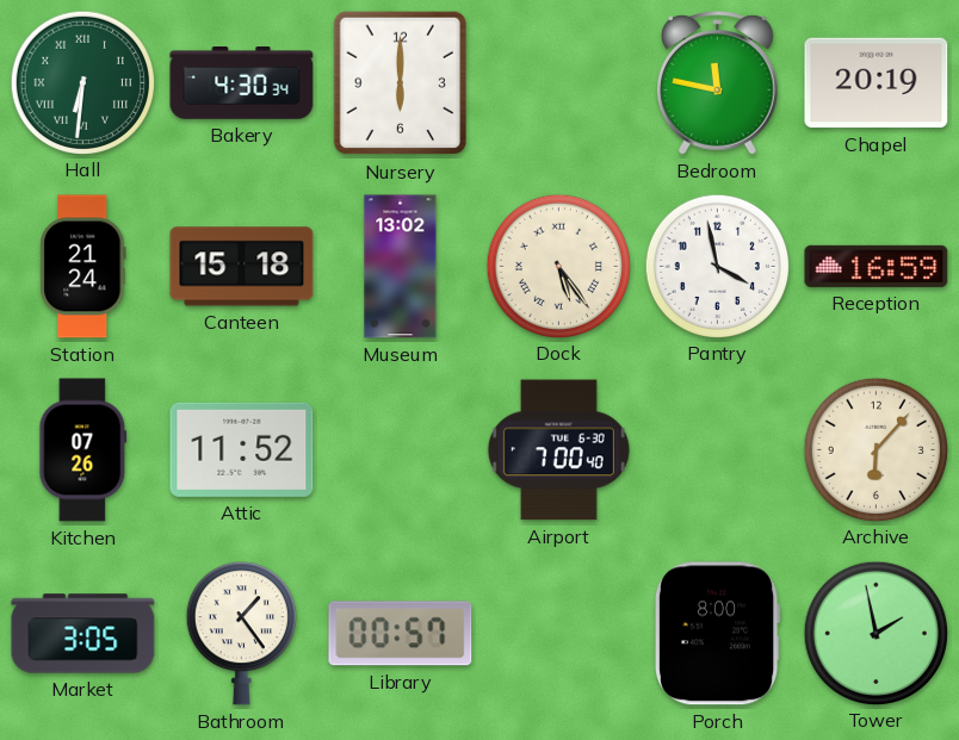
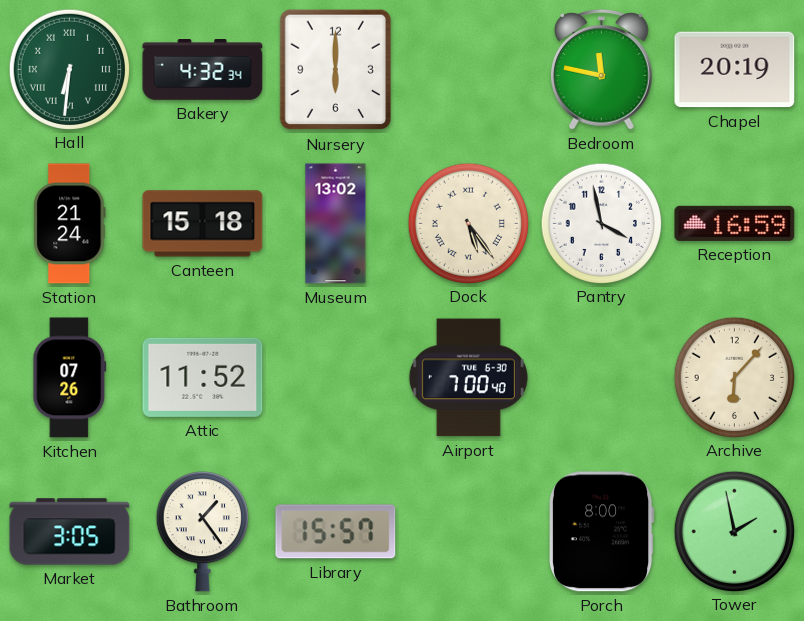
Bakery: 4:30 -> 4:32
Library: 00:57 -> 15:57
